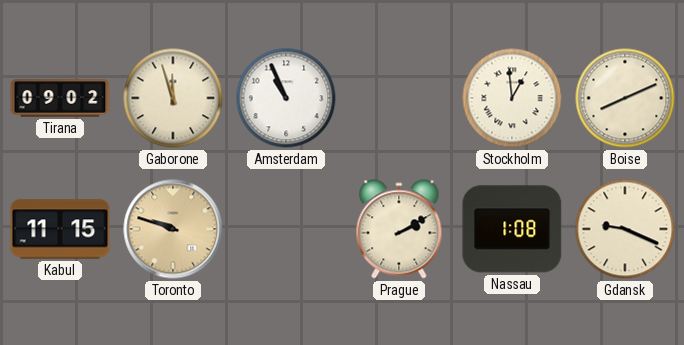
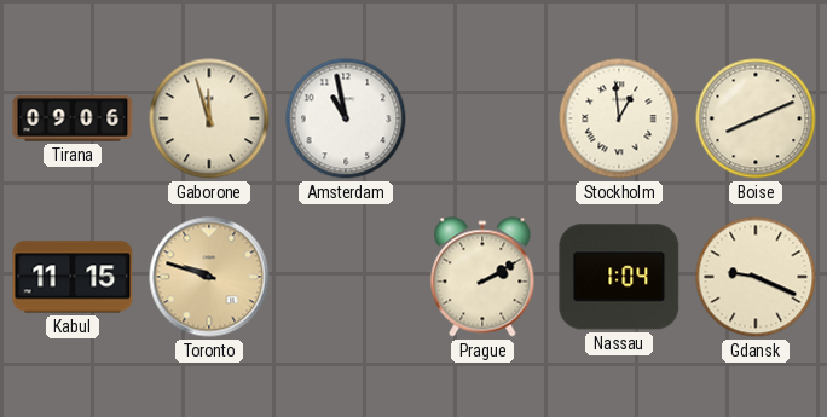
Tirana: 09:02 -> 09:06
Amsterdam: 10:56 -> 10:58
Nassau: 1:08 -> 1:04
